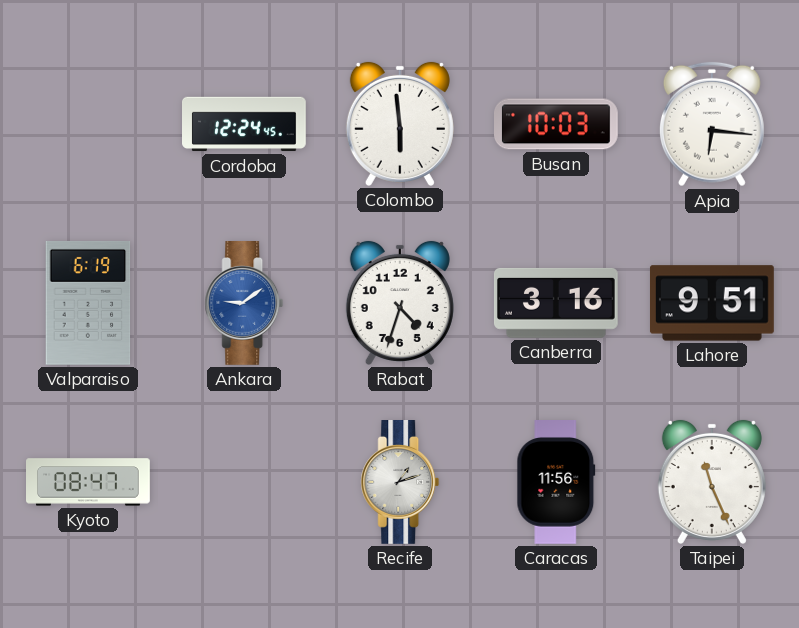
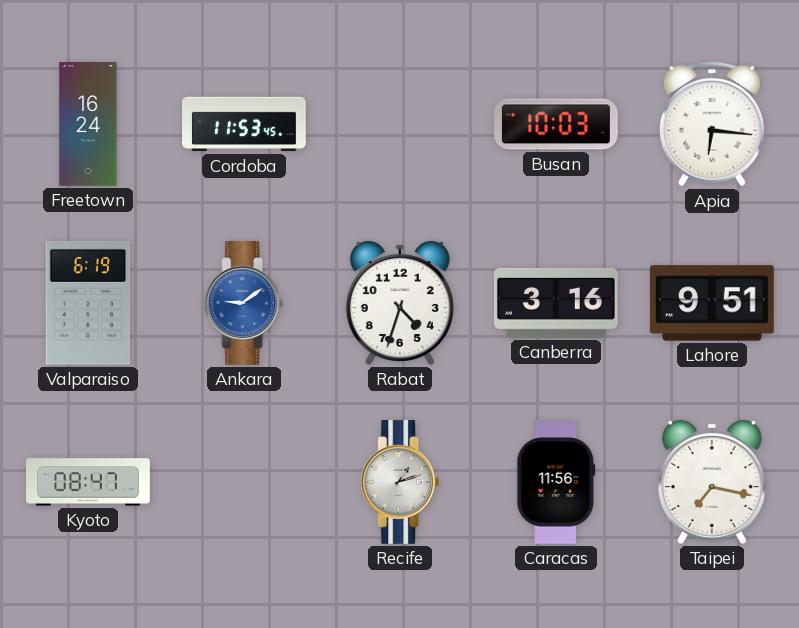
Freetown: none -> 16:24
Cordoba: 12:24 -> 11:53
Colombo: 5:59 -> none
Taipei: 11:26 -> 7:17
